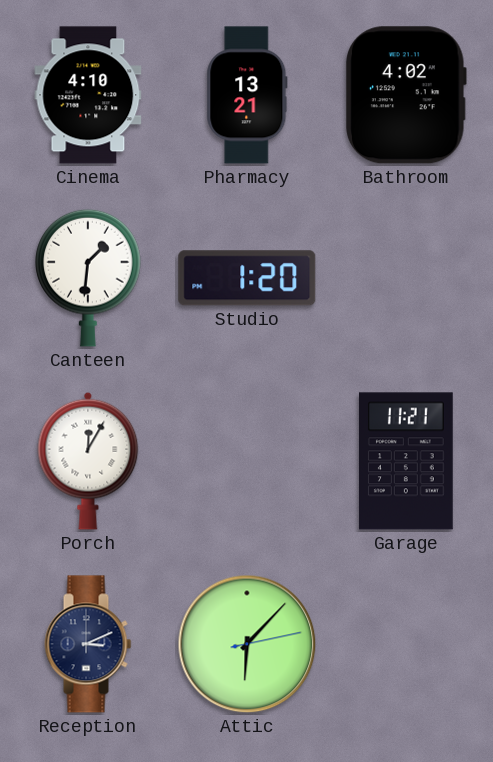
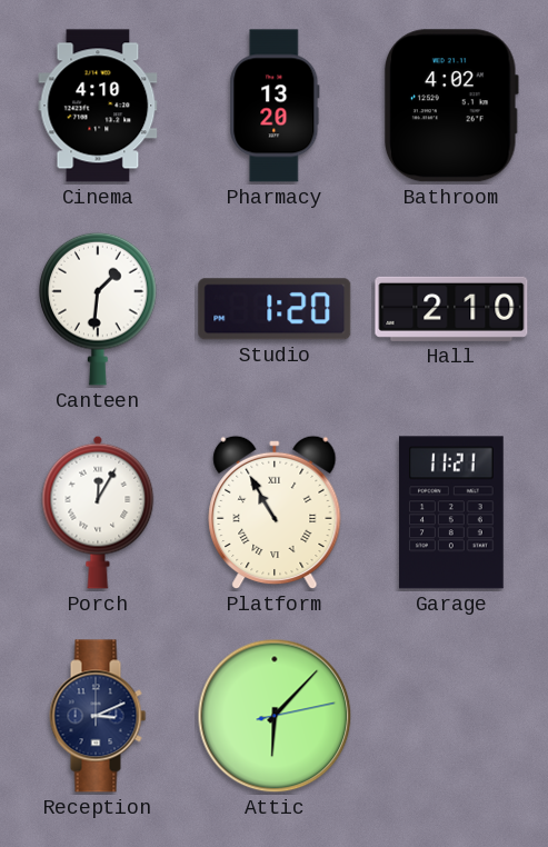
Pharmacy: 13:21 -> 13:20
Hall: none -> 2:10
Platform: none -> 10:55
